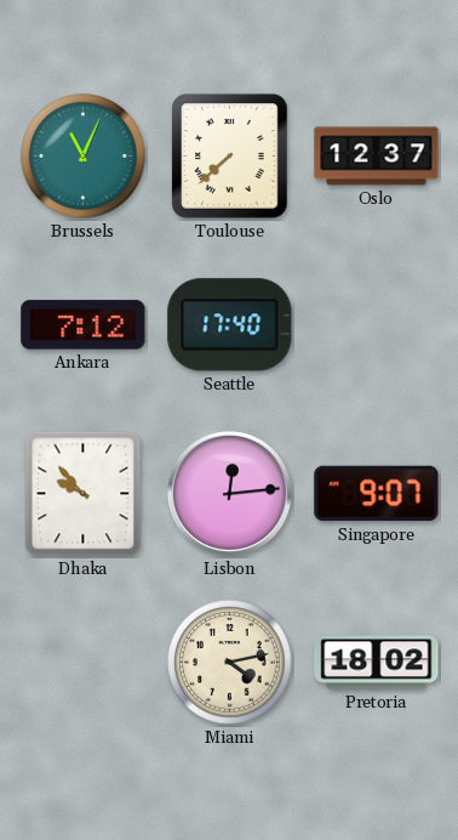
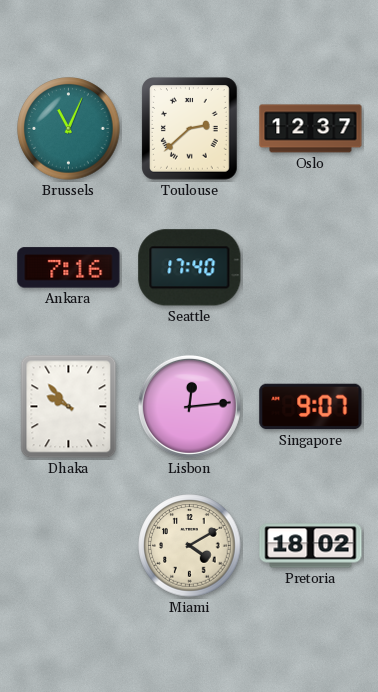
Toulouse: 7:38 -> 2:38
Ankara: 7:12 -> 7:16
Miami: 4:13 -> 4:10
